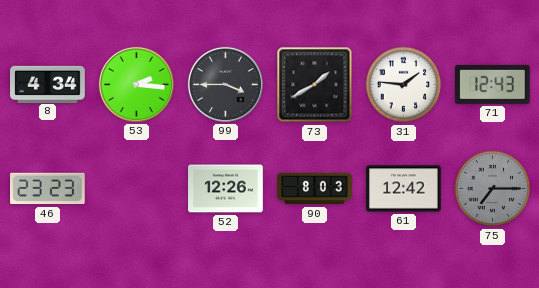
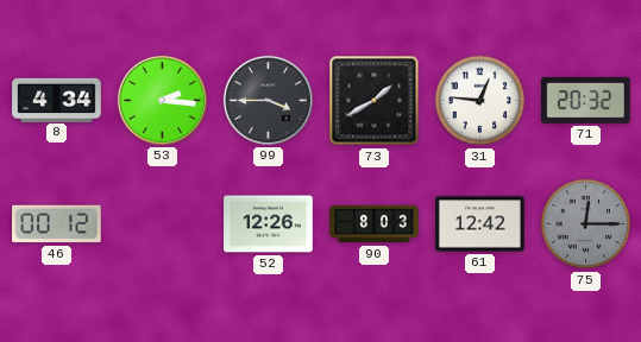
31: 1:46 -> 12:46
71: 12:43 -> 20:32
46: 23:23 -> 00:12
75: 7:15 -> 12:15
